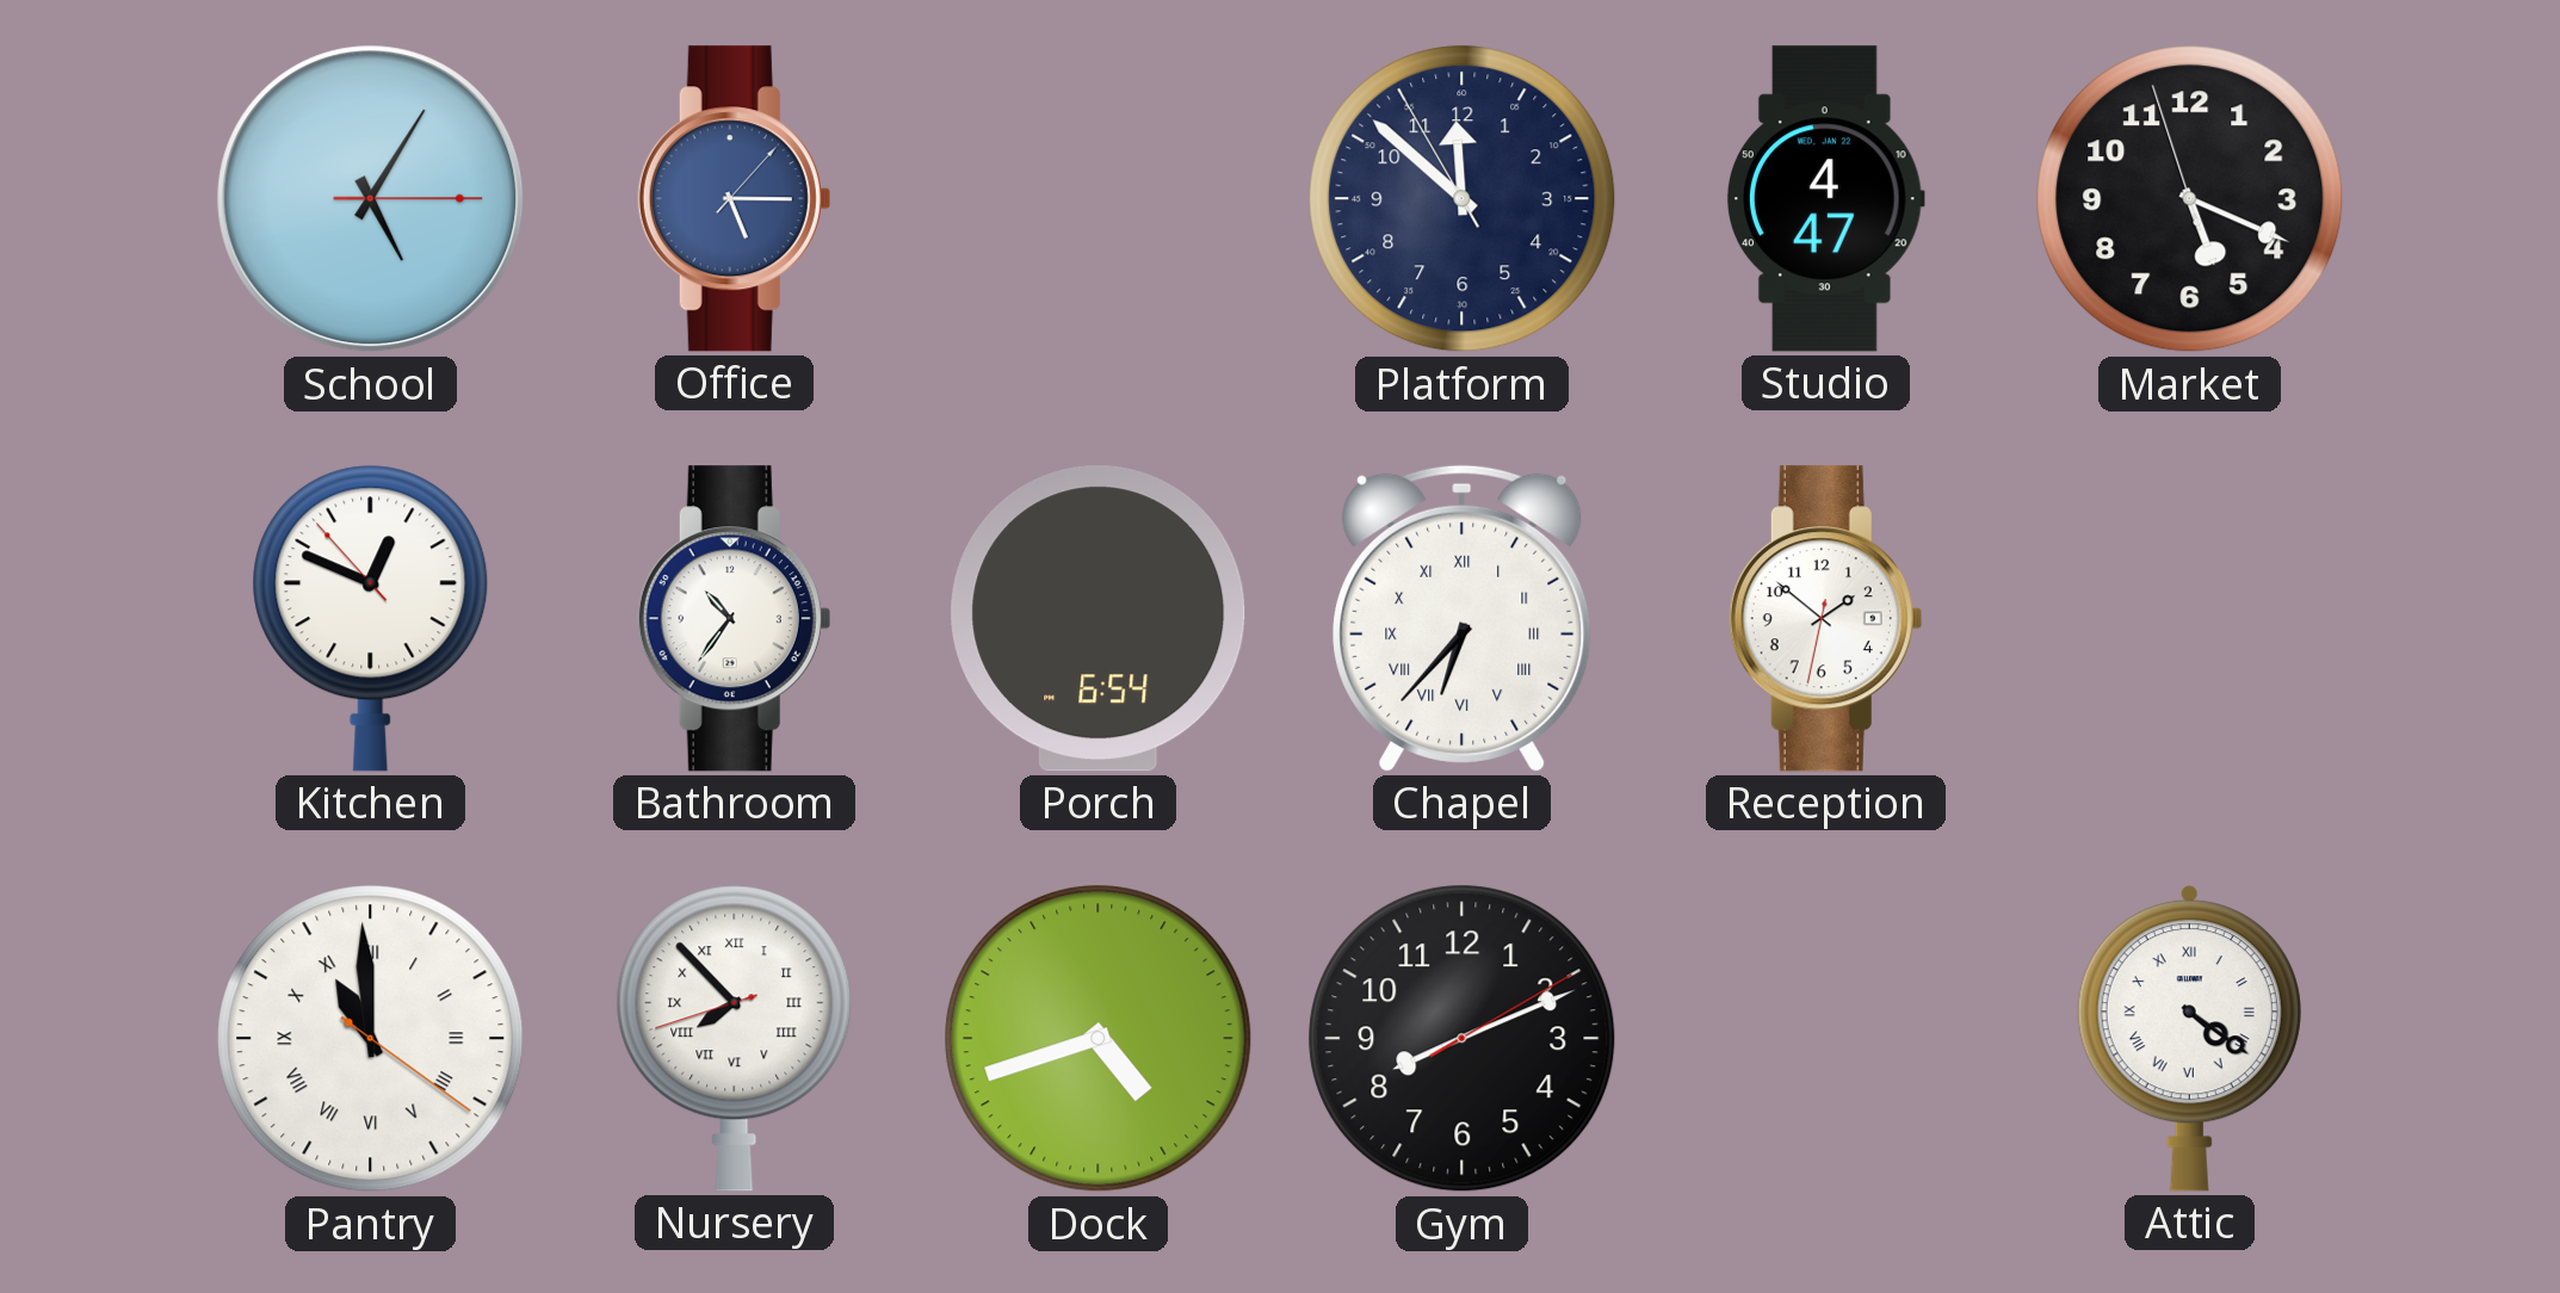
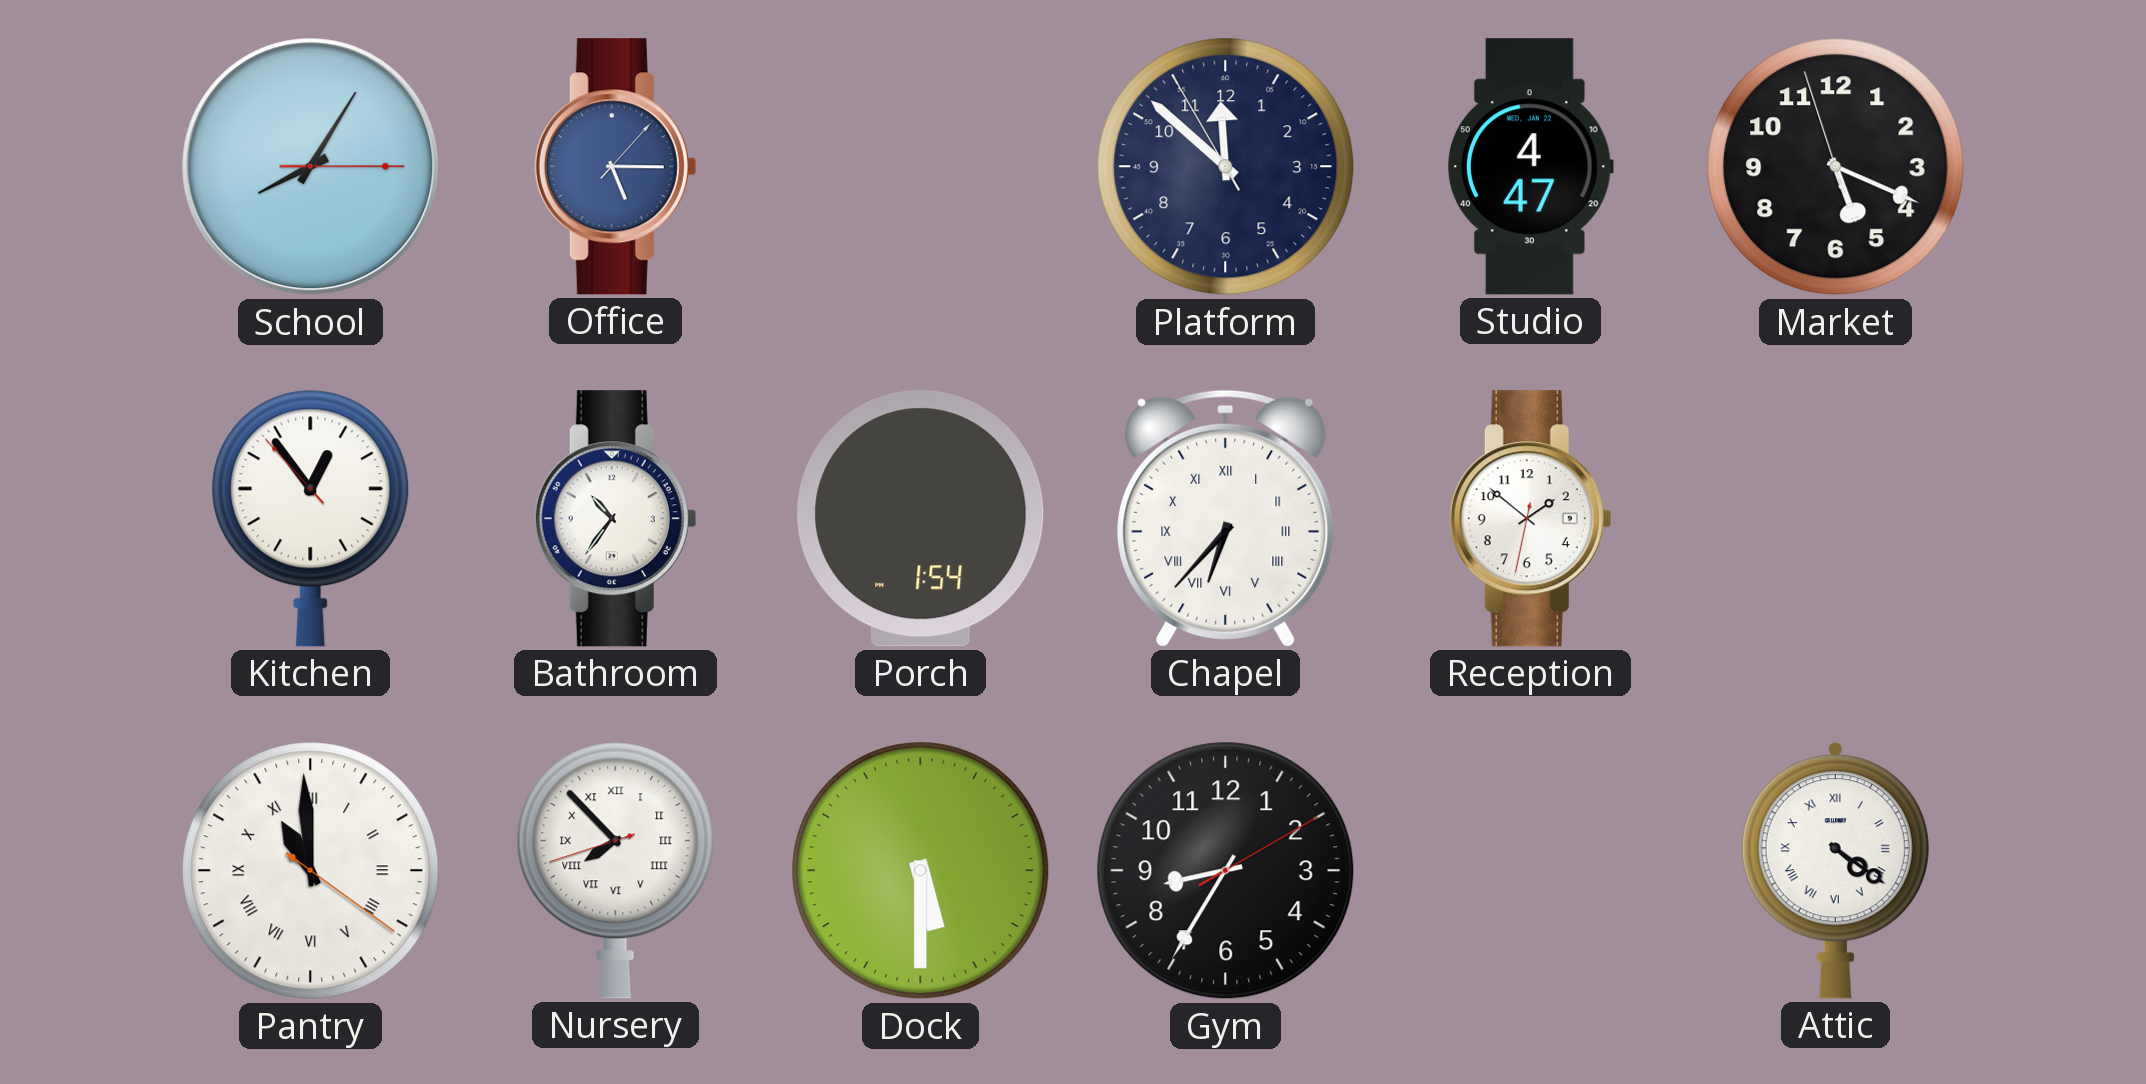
School: 5:05 -> 8:05
Kitchen: 12:48 -> 12:53
Porch: 6:54 -> 1:54
Dock: 4:42 -> 5:30
Gym: 8:11 -> 8:35
